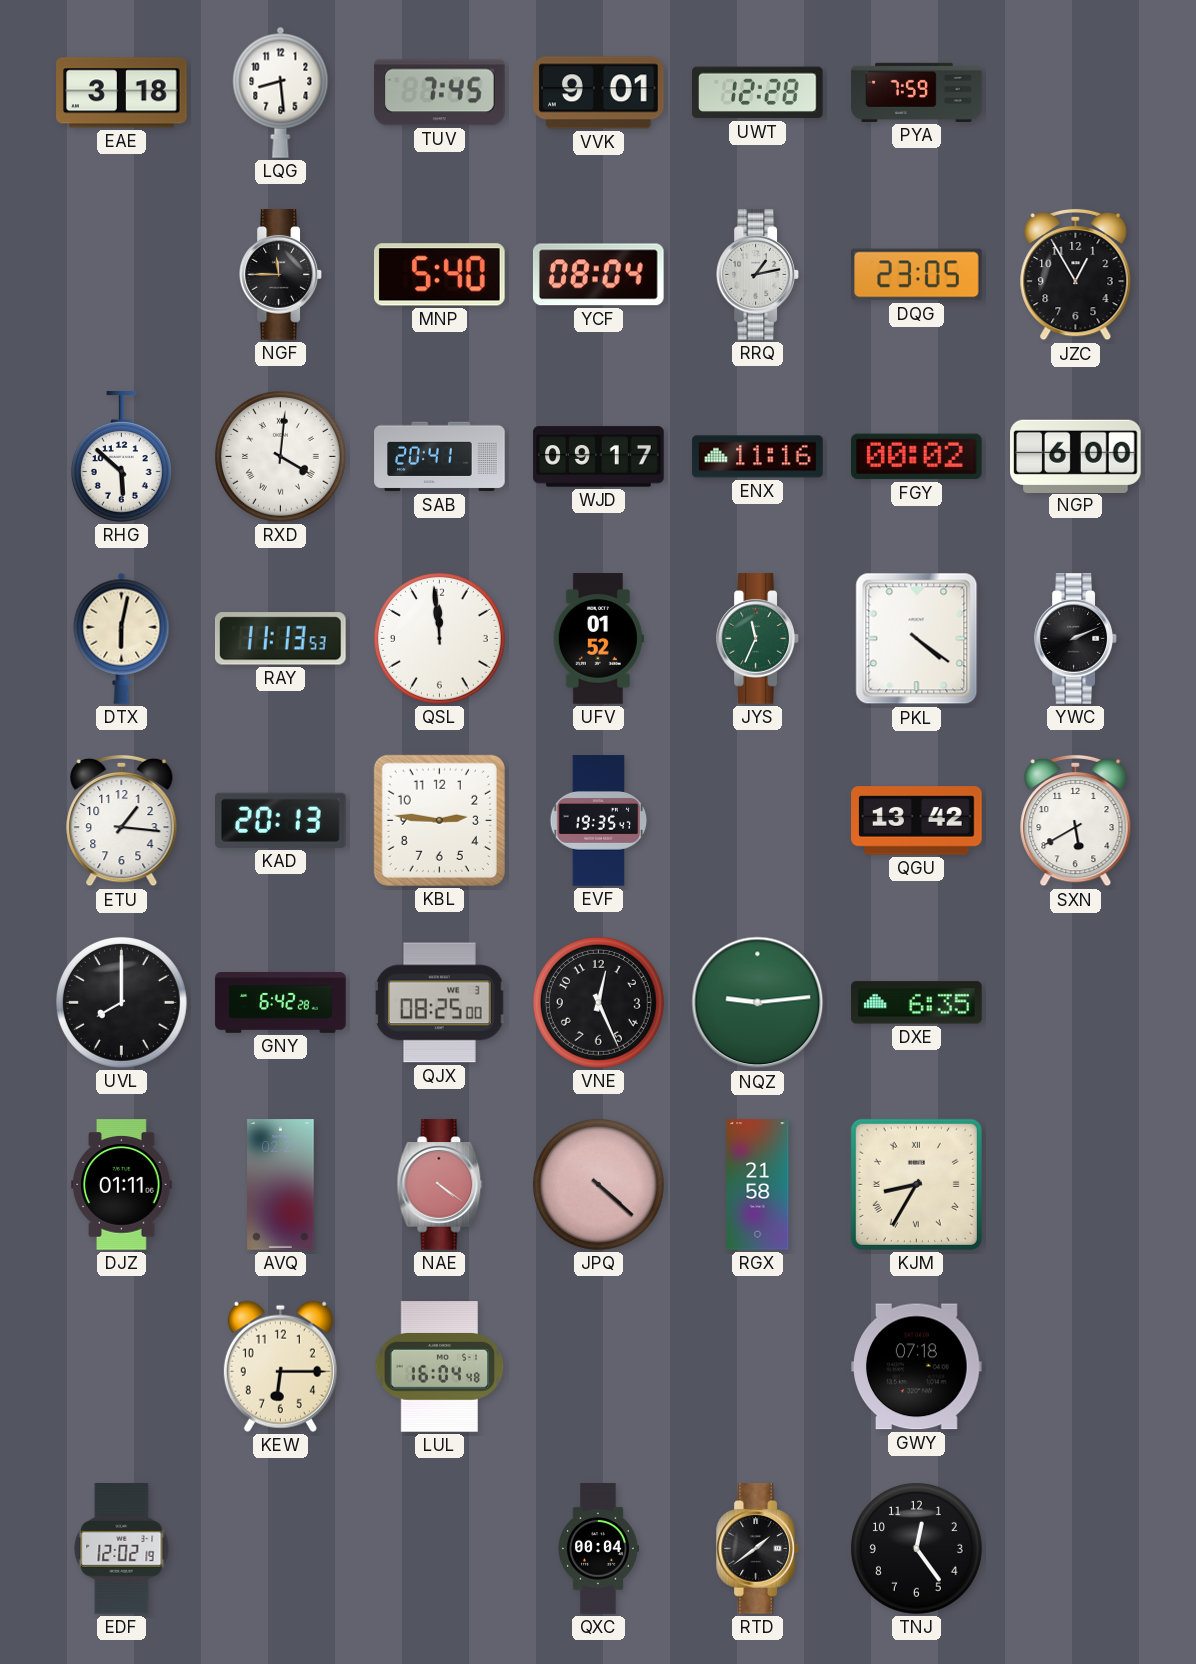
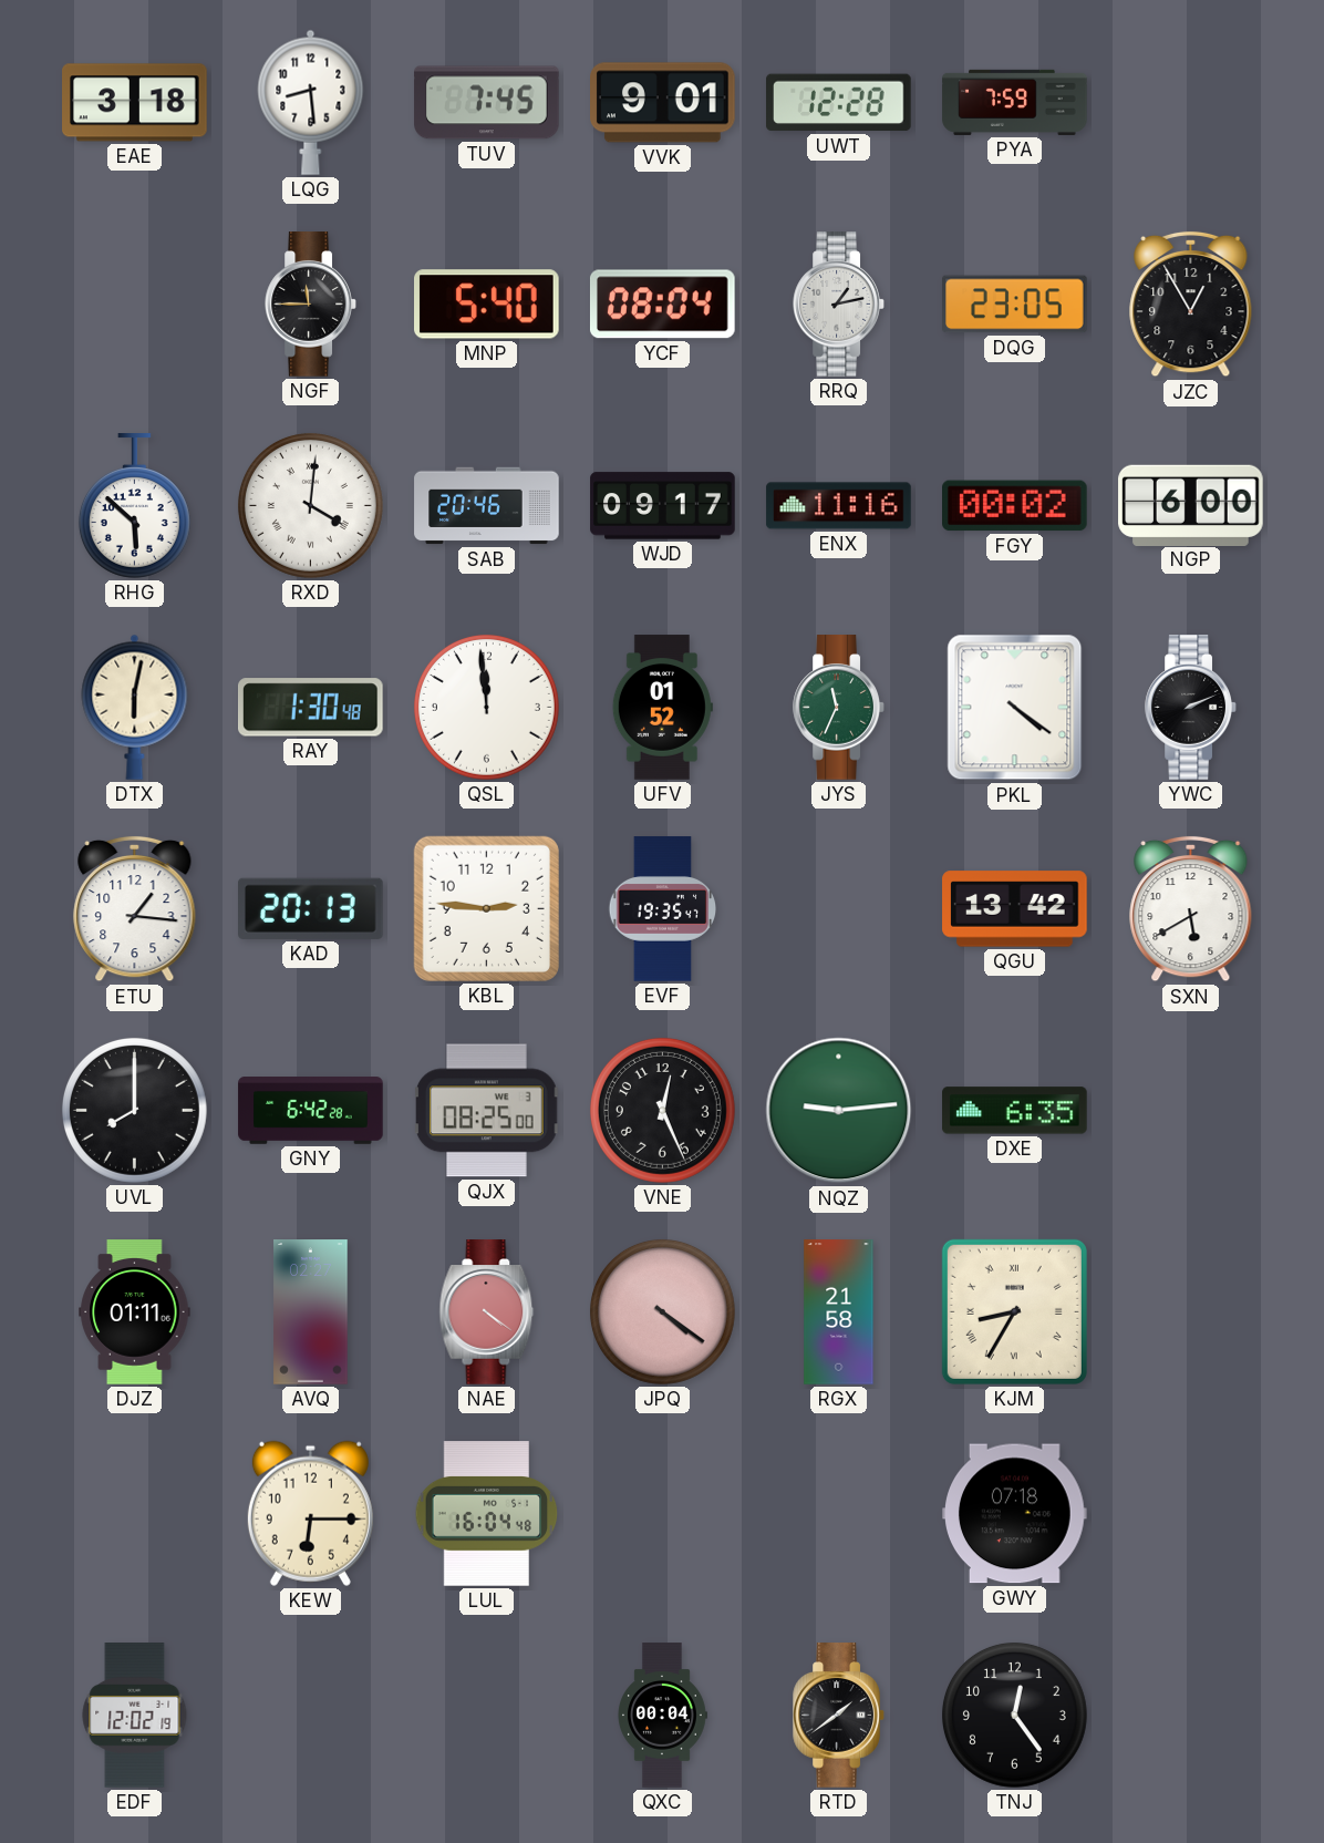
SAB: 20:41 -> 20:46
RAY: 11:13 -> 1:30
JPQ: 4:22 -> 4:21
